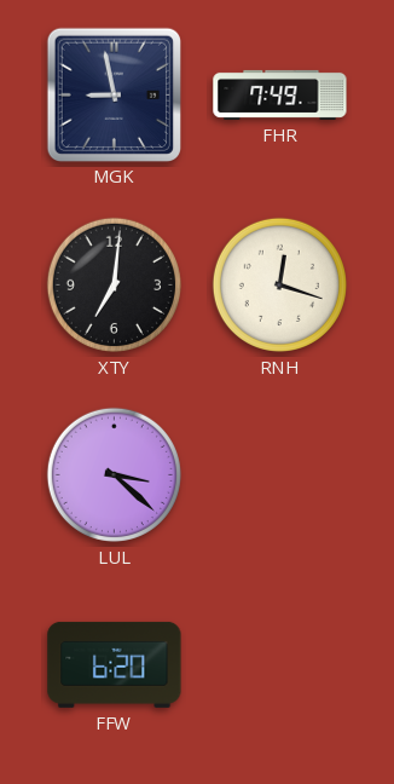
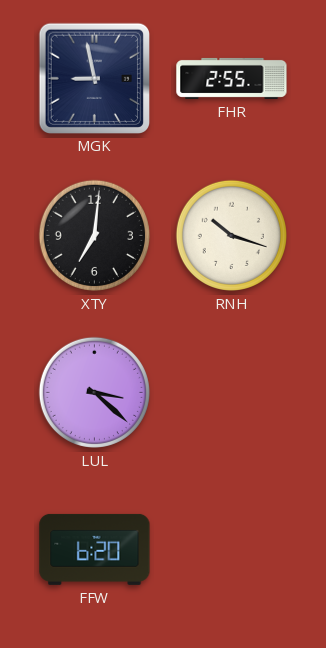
FHR: 7:49 -> 2:55
RNH: 12:18 -> 10:18
